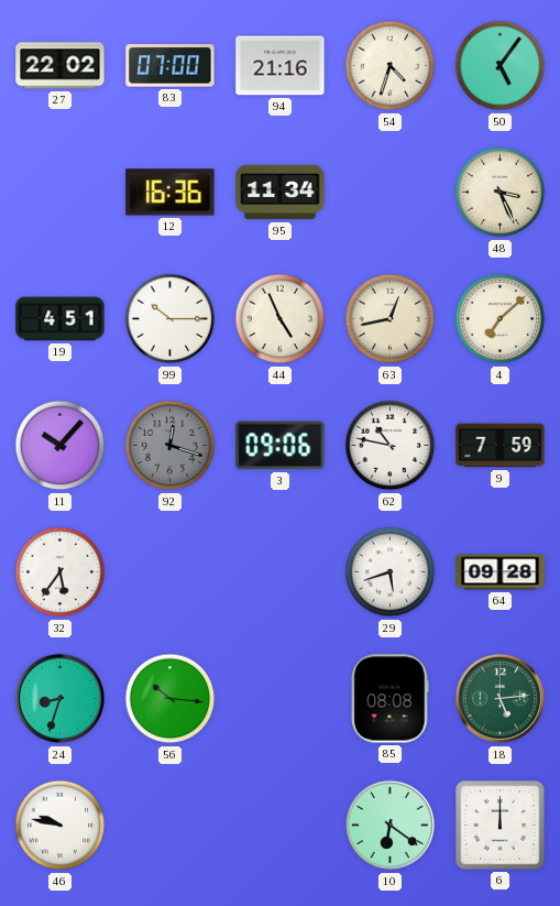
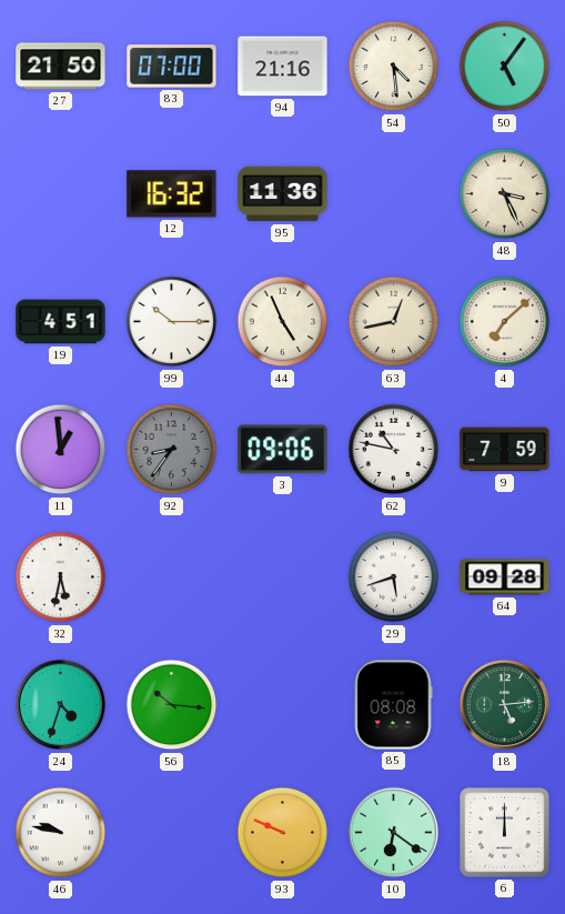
27: 22:02 -> 21:50
54: 4:33 -> 4:29
12: 16:36 -> 16:32
95: 11:34 -> 11:36
11: 10:07 -> 12:59
92: 12:18 -> 8:36
32: 5:36 -> 5:32
24: 8:33 -> 4:33
93: none -> 9:49
